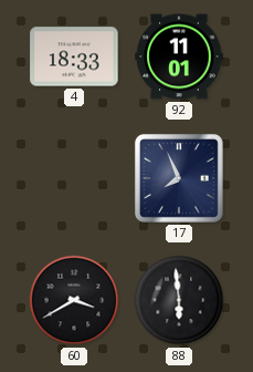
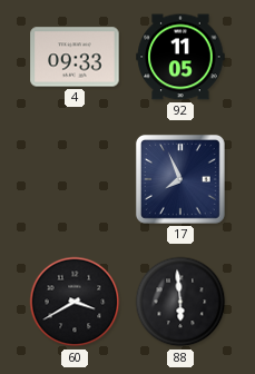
4: 18:33 -> 09:33
92: 11:01 -> 11:05
